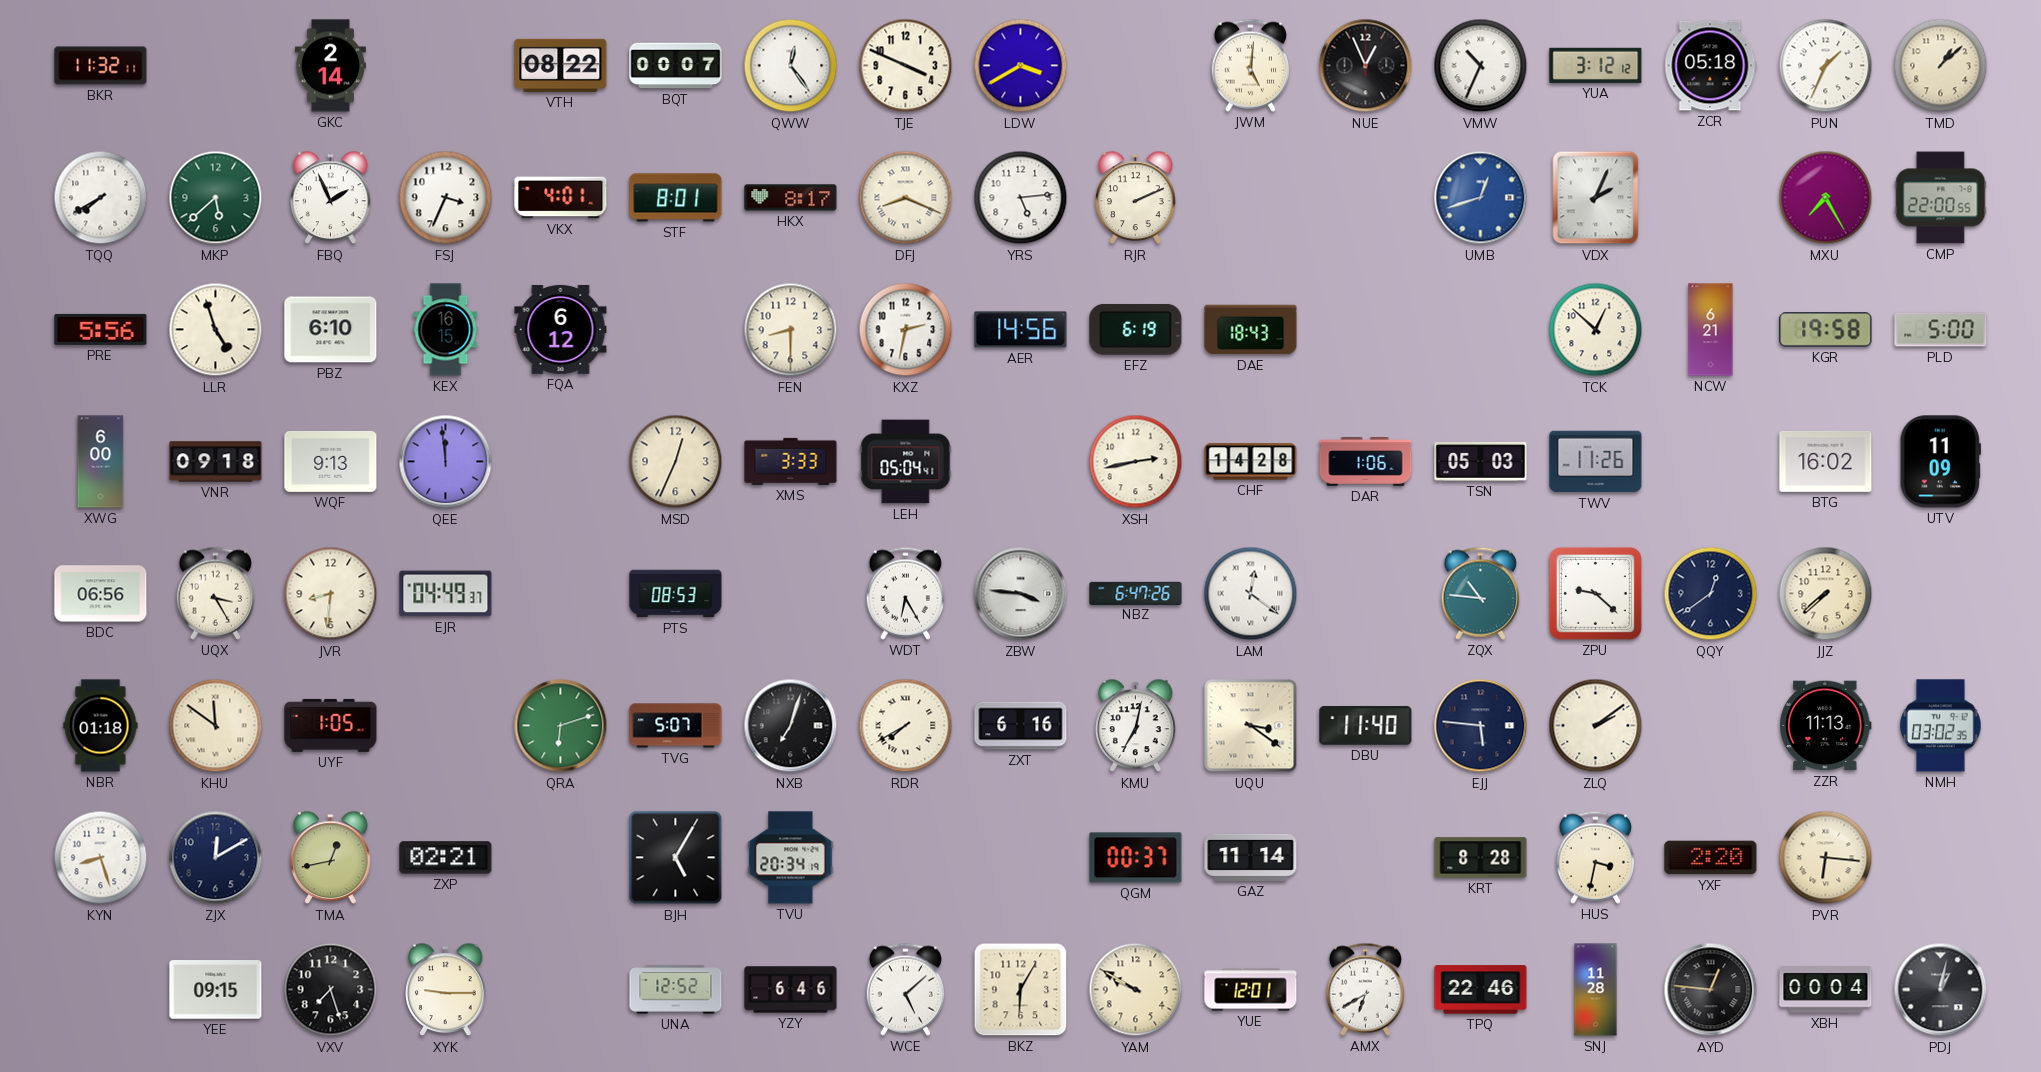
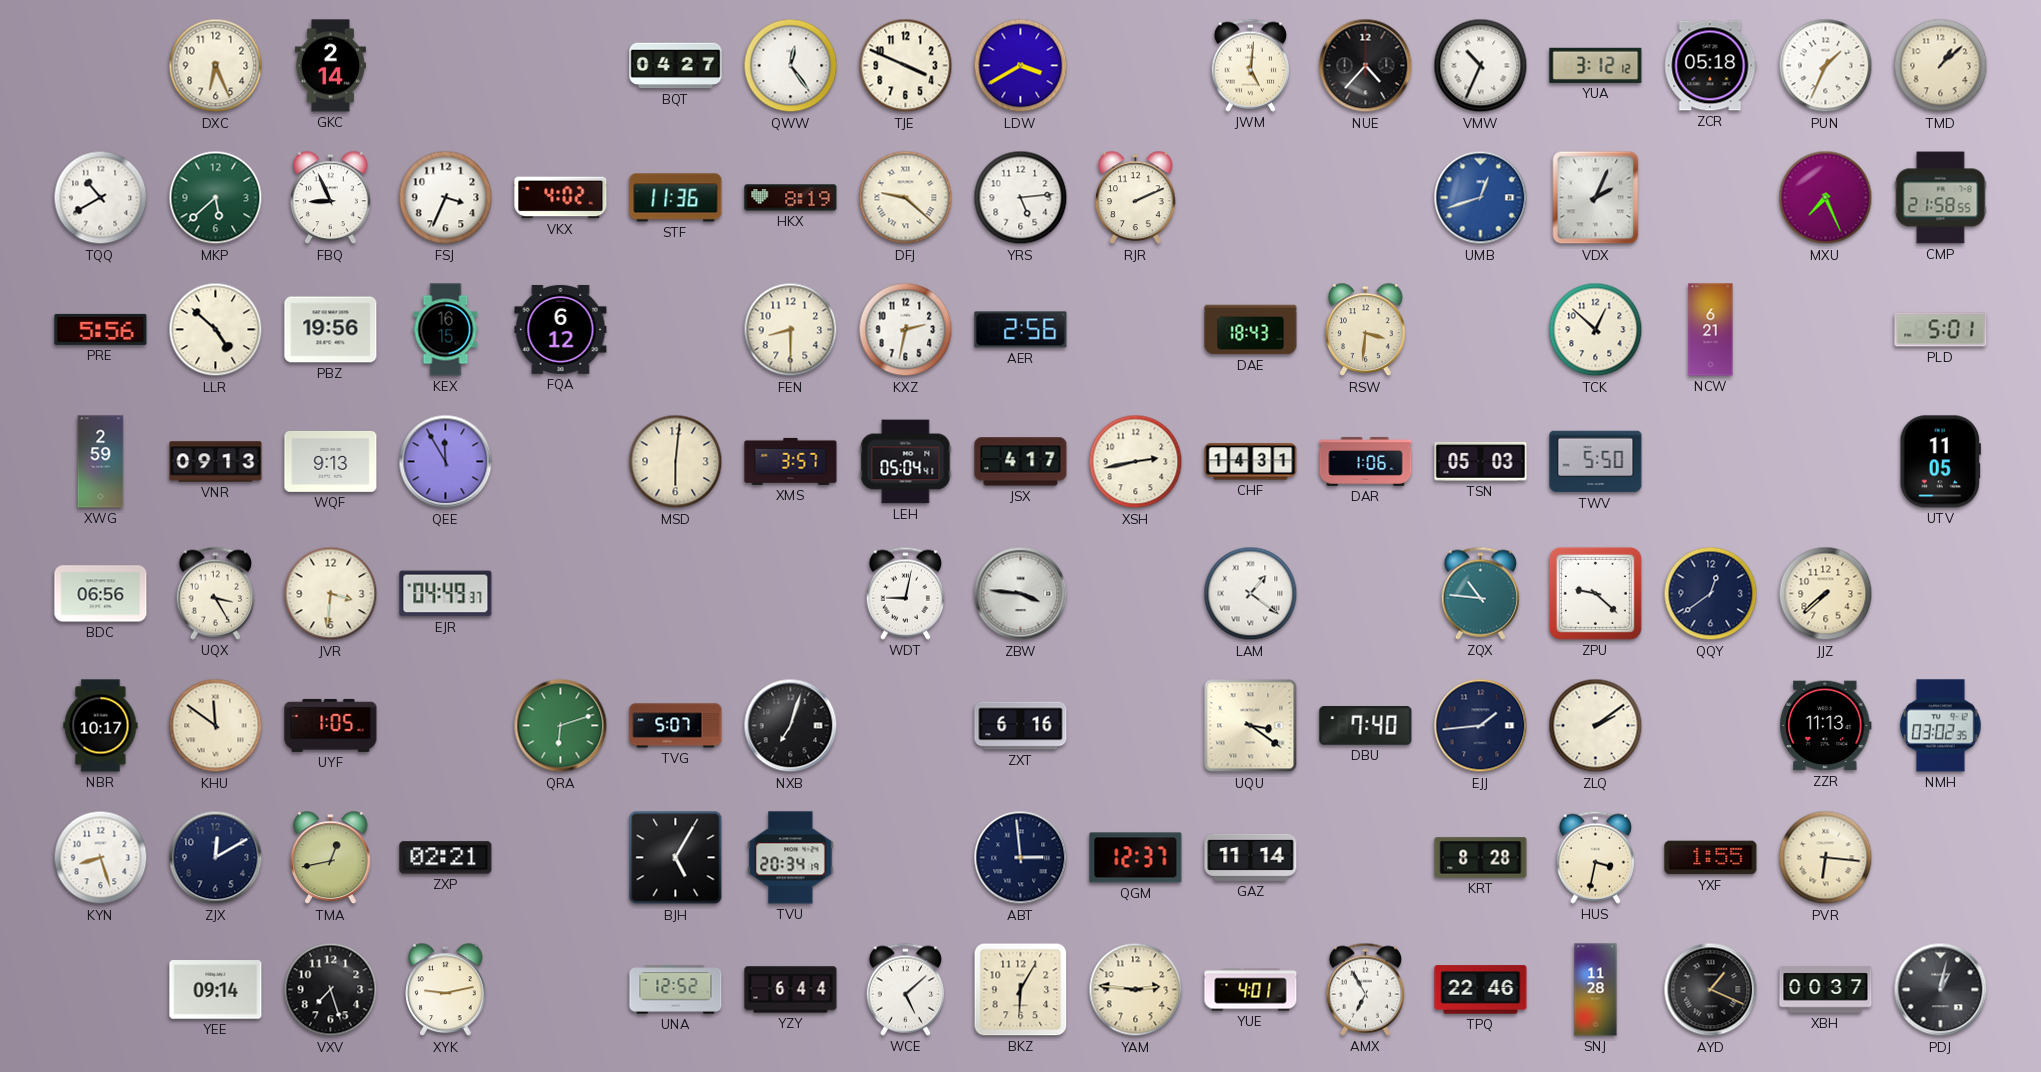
BKR: 11:32 -> none
DXC: none -> 6:26
VTH: 08:22 -> none
BQT: 00:07 -> 04:27
NUE: 12:56 -> 4:37
TQQ: 7:40 -> 10:40
FBQ: 1:56 -> 8:56
VKX: 4:01 -> 4:02
STF: 8:01 -> 11:36
HKX: 8:17 -> 8:19
DFJ: 8:19 -> 9:22
MXU: 7:25 -> 7:26
CMP: 22:00 -> 21:58
LLR: 4:57 -> 4:52
PBZ: 6:10 -> 19:56
AER: 14:56 -> 2:56
EFZ: 6:19 -> none
RSW: none -> 3:31
KGR: 19:58 -> none
PLD: 5:00 -> 5:01
XWG: 6:00 -> 2:59
VNR: 09:18 -> 09:13
QEE: 11:59 -> 11:55
MSD: 12:34 -> 6:01
XMS: 3:33 -> 3:57
JSX: none -> 4:17
CHF: 14:28 -> 14:31
TWV: 11:26 -> 5:50
BTG: 16:02 -> none
UTV: 11:09 -> 11:05
JVR: 8:31 -> 3:31
PTS: 08:53 -> none
WDT: 6:25 -> 9:02
NBZ: 6:47 -> none
LAM: 12:21 -> 1:21
NBR: 01:18 -> 10:17
RDR: 7:40 -> none
KMU: 7:02 -> none
DBU: 11:40 -> 7:40
EJJ: 5:46 -> 1:44
ABT: none -> 2:59
QGM: 00:37 -> 12:37
YXF: 2:20 -> 1:55
YEE: 09:15 -> 09:14
XYK: 9:15 -> 9:13
YZY: 6:46 -> 6:44
YAM: 9:50 -> 2:46
YUE: 12:01 -> 4:01
AMX: 6:40 -> 6:55
AYD: 12:46 -> 1:19
XBH: 00:04 -> 00:37
